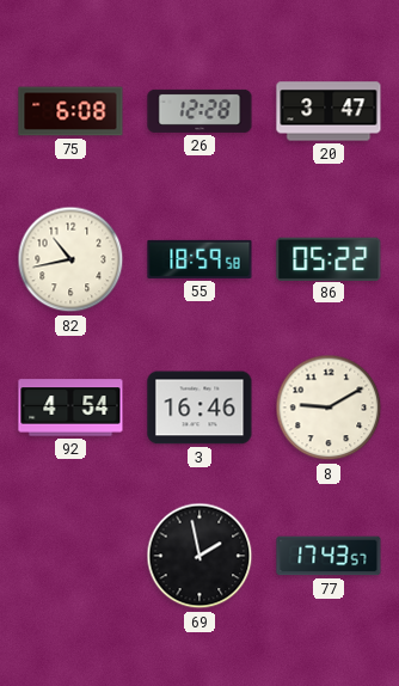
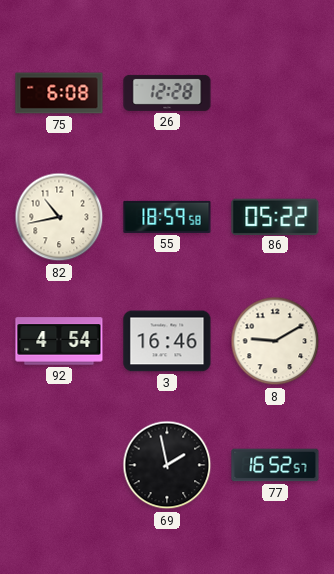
20: 3:47 -> none
77: 17:43 -> 16:52
